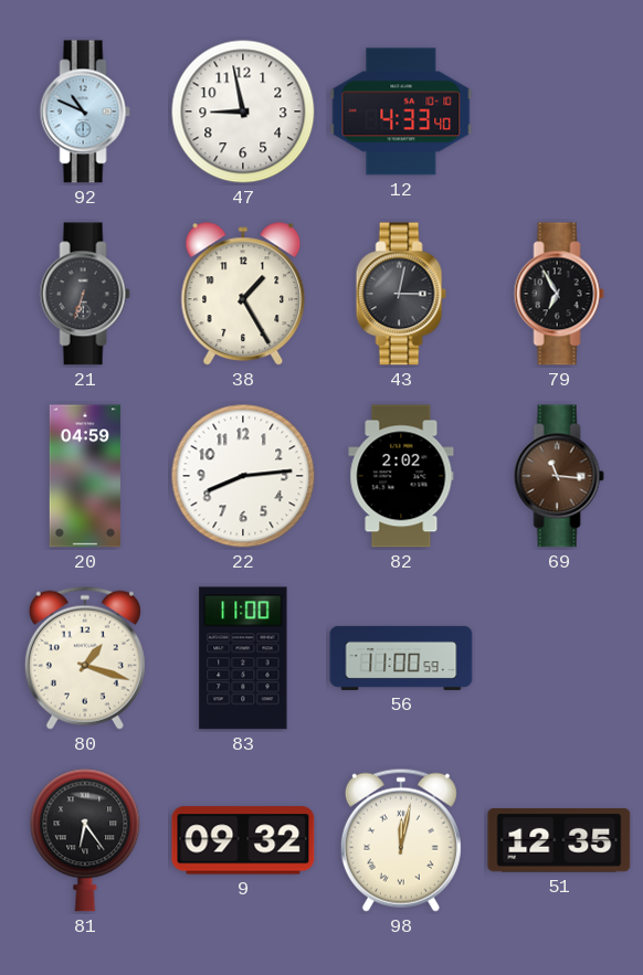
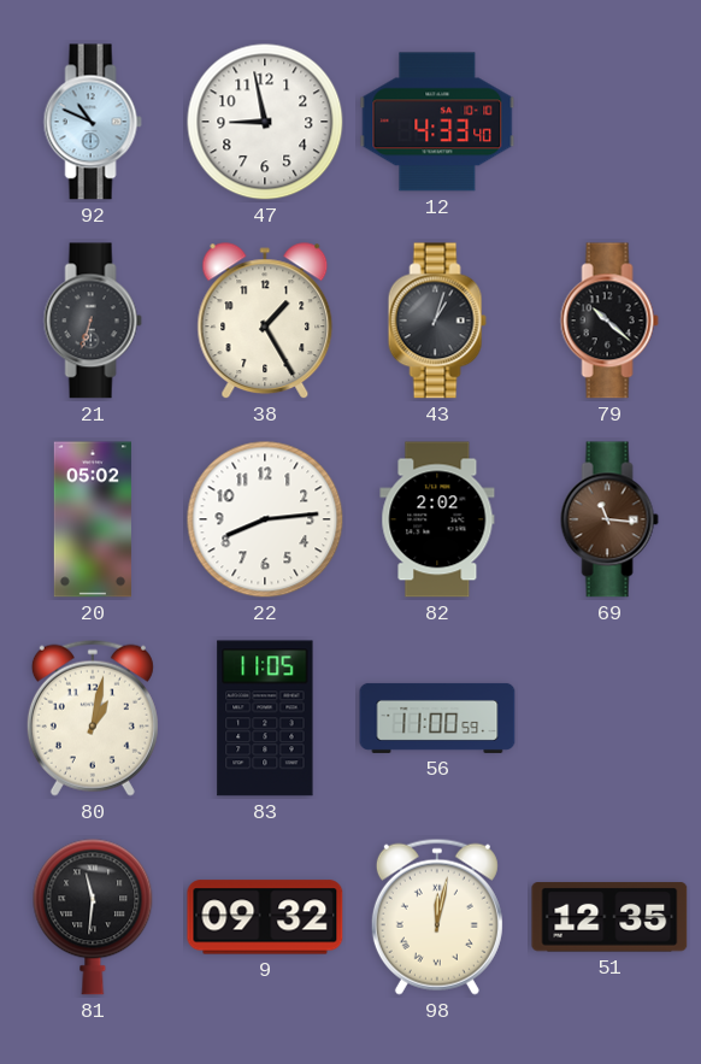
43: 3:02 -> 1:03
79: 6:55 -> 10:22
20: 04:59 -> 05:02
80: 1:18 -> 1:02
83: 11:00 -> 11:05
81: 6:24 -> 11:31
